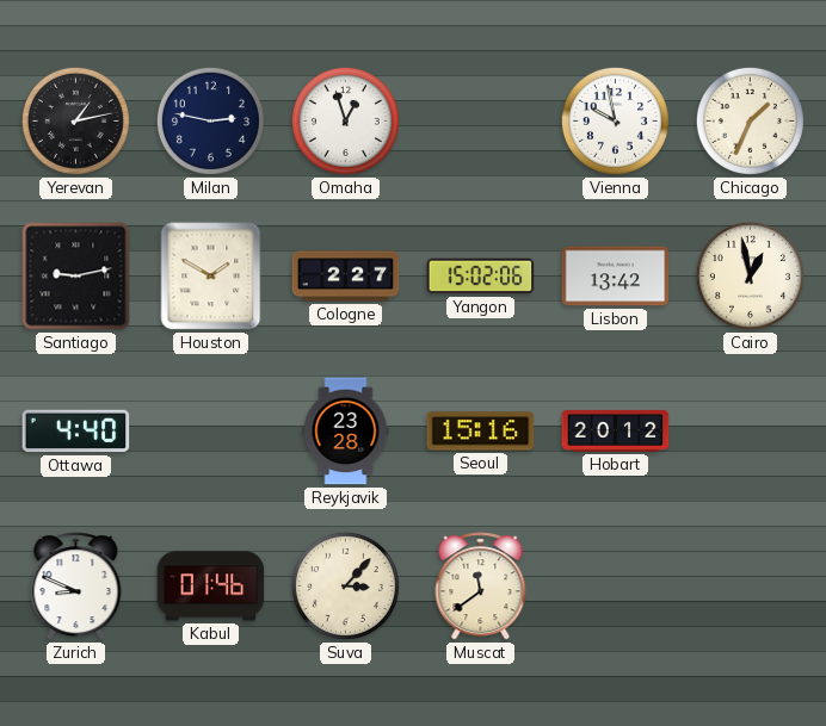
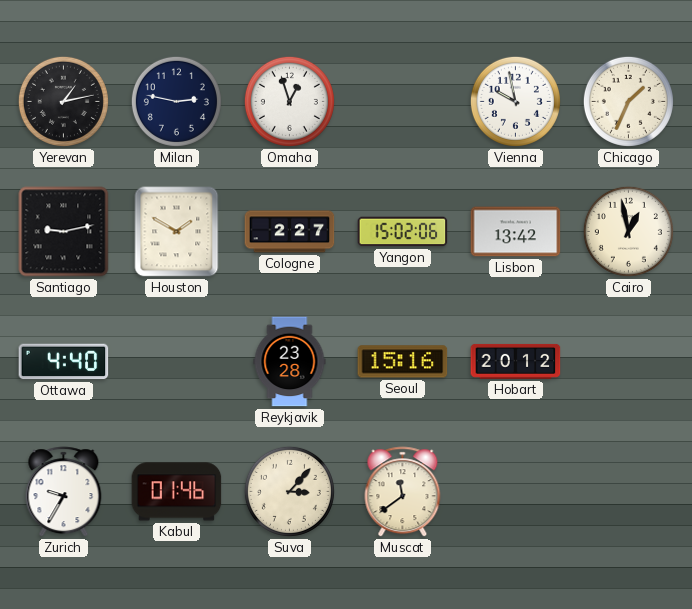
Zurich: 8:49 -> 9:35
